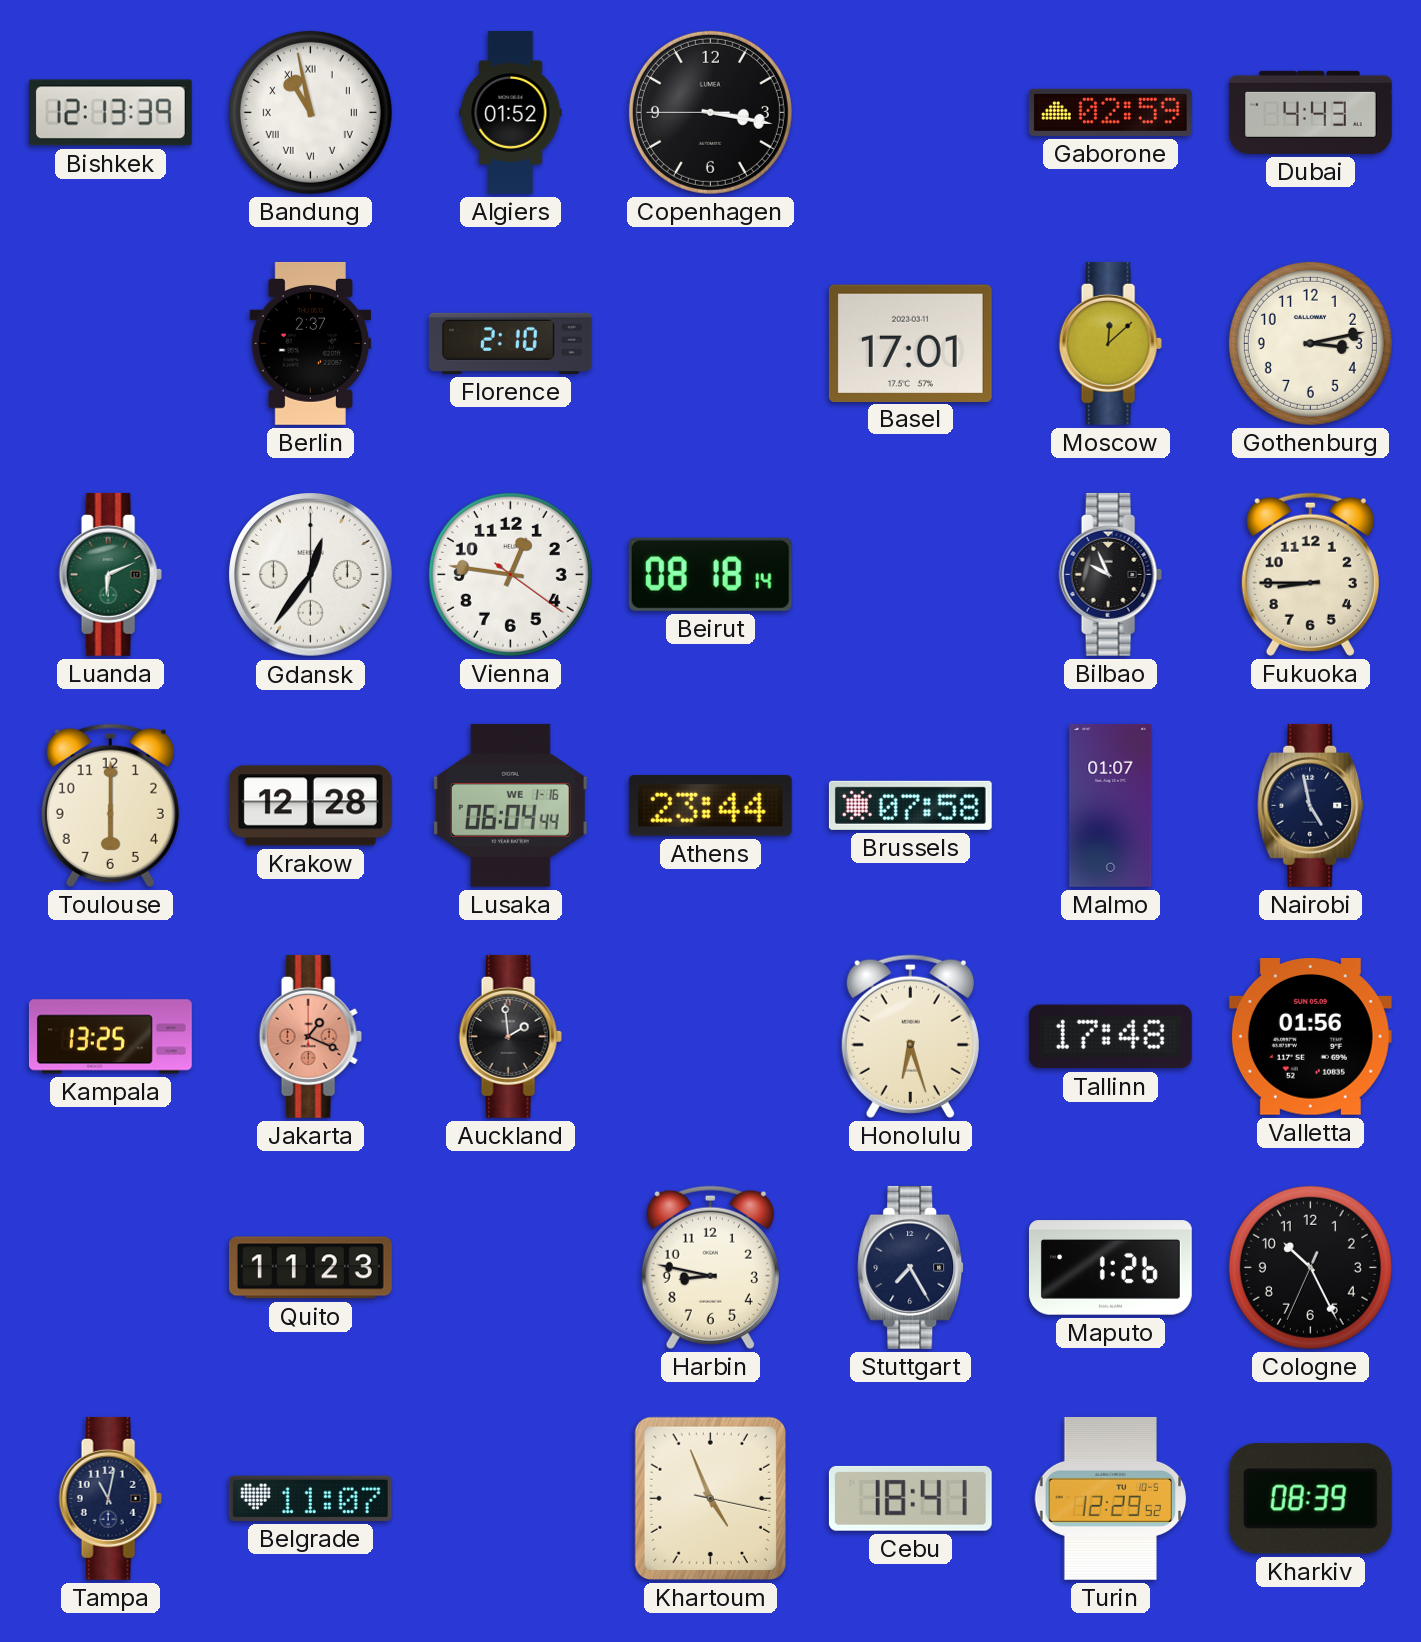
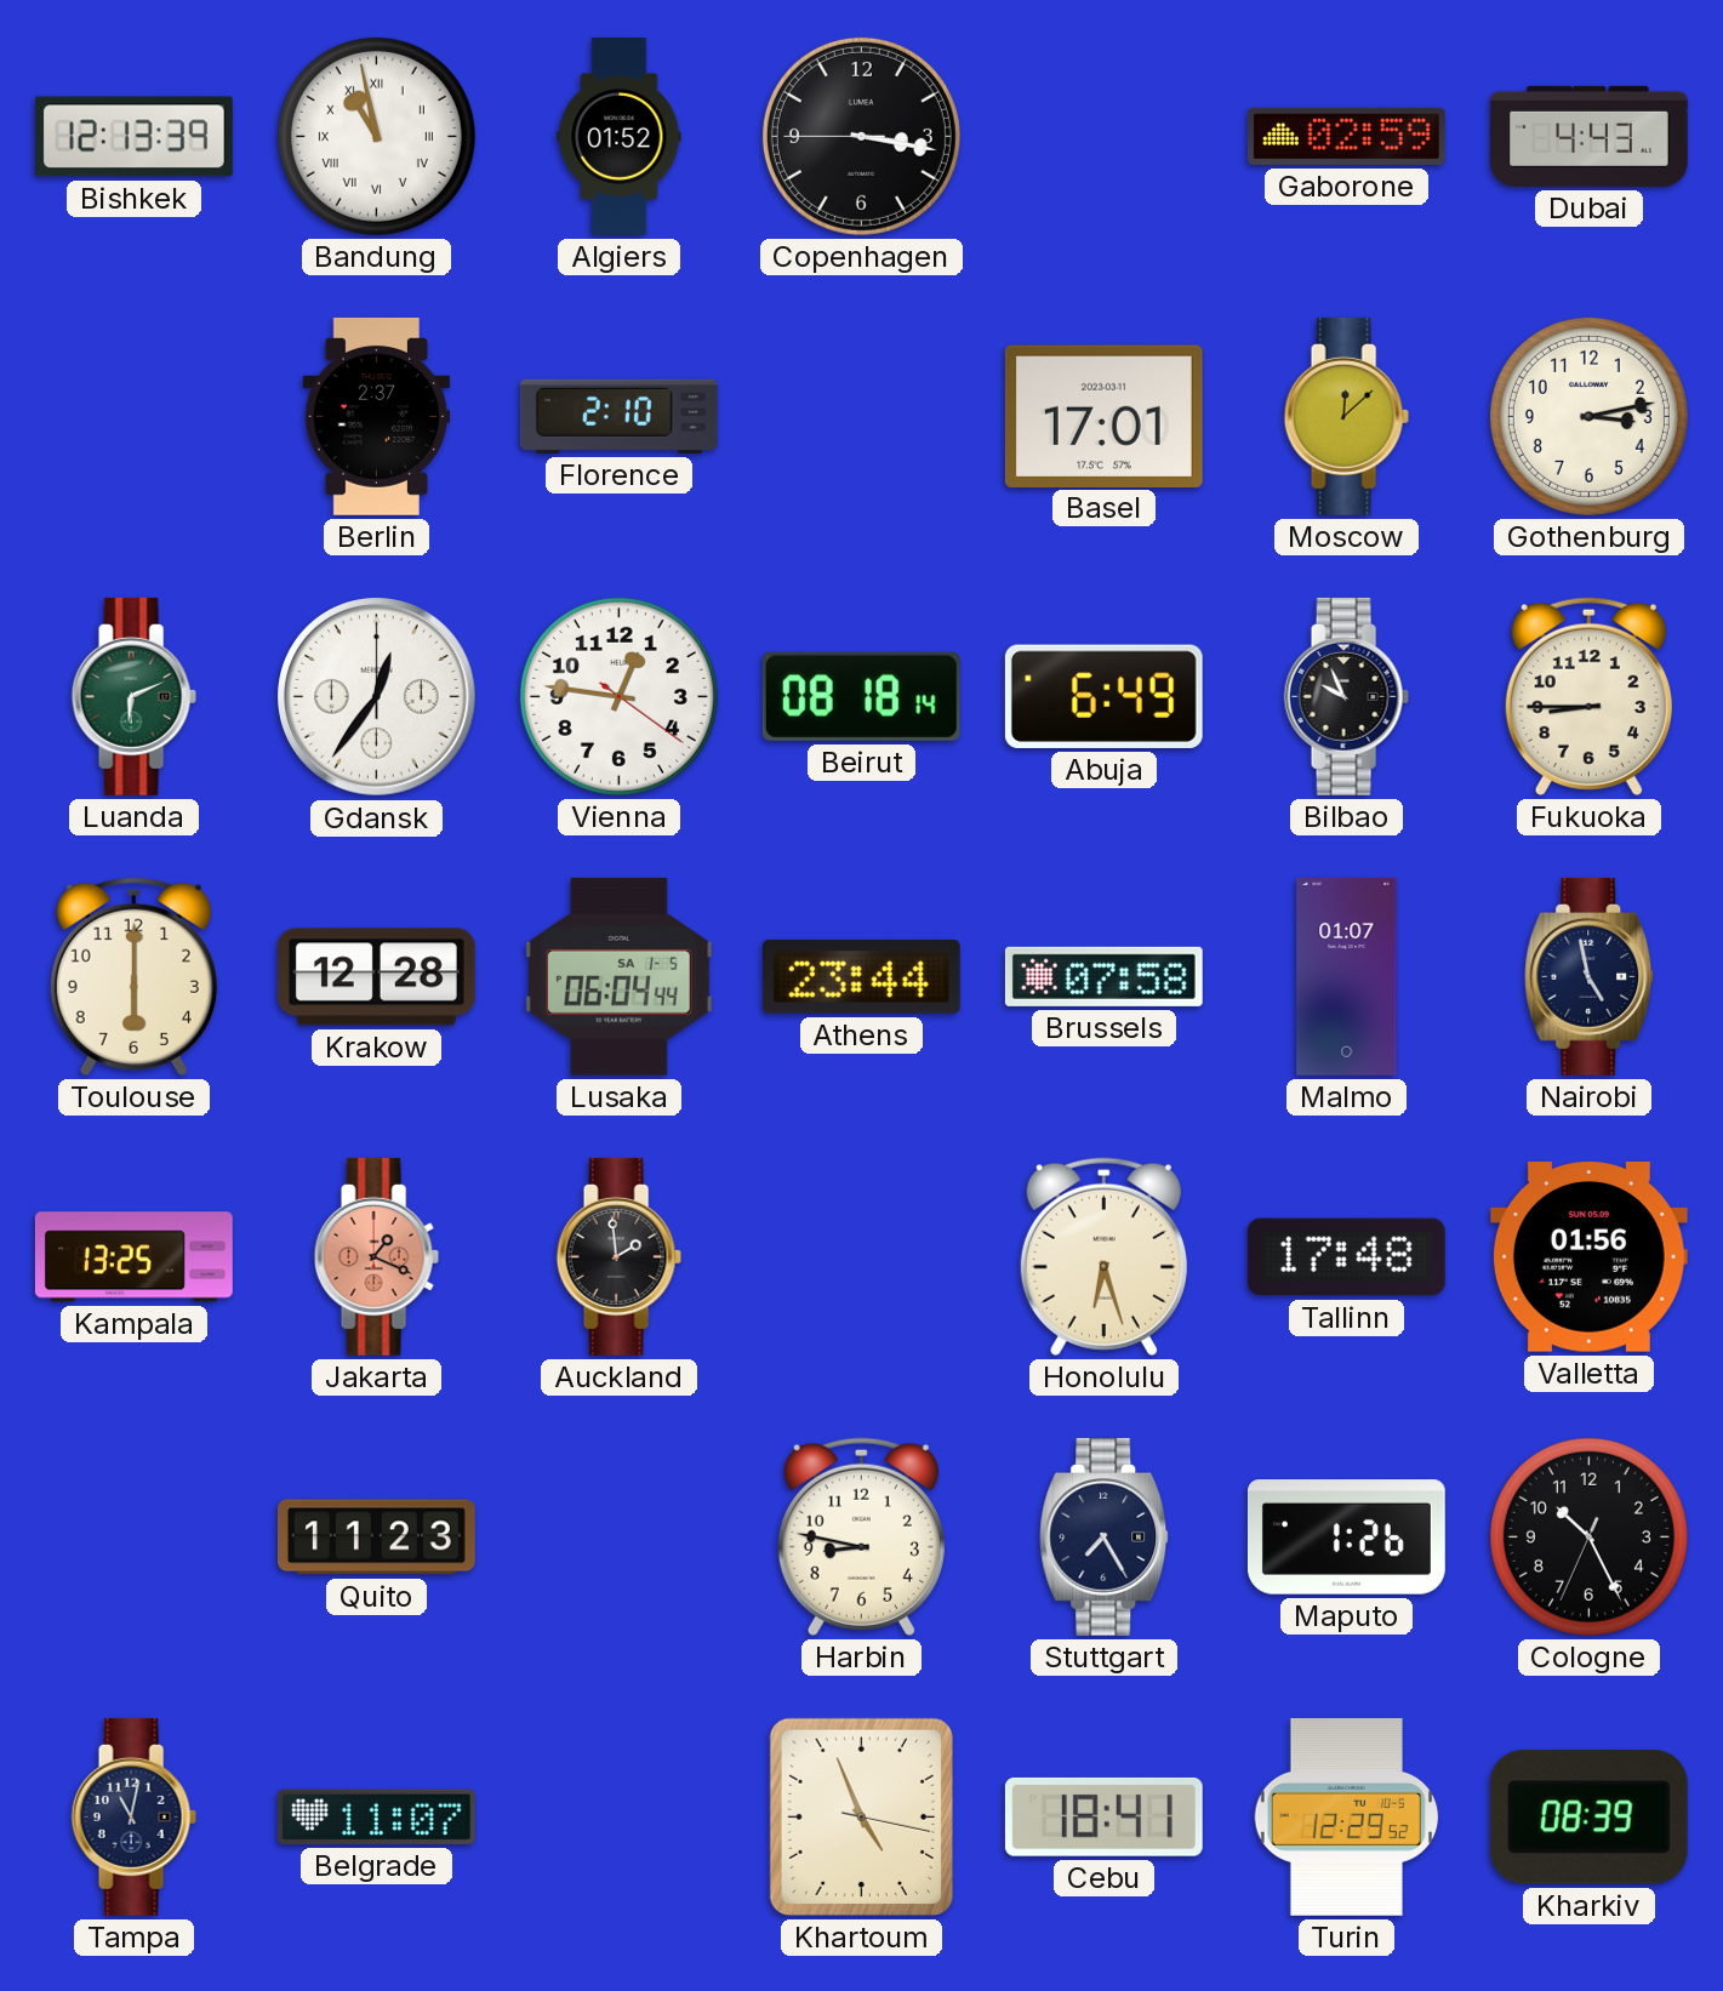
Abuja: none -> 6:49
Lusaka date: WE 1-16 -> SA 1-5
